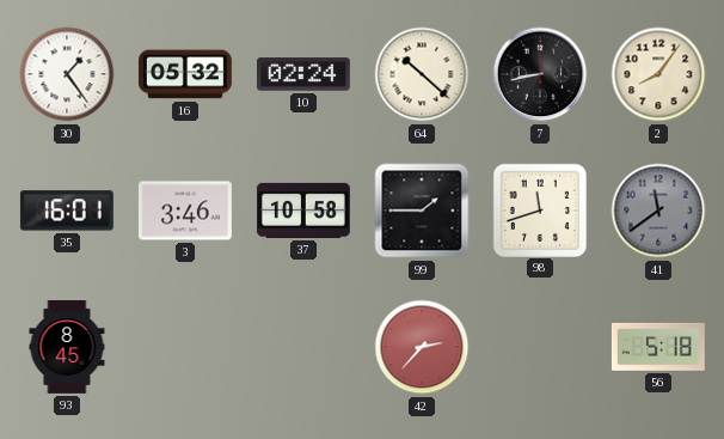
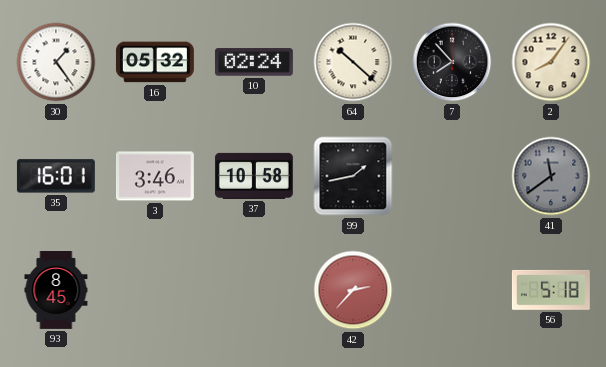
7: 8:43 -> 7:53
99: 1:45 -> 1:43
98: 11:42 -> none
